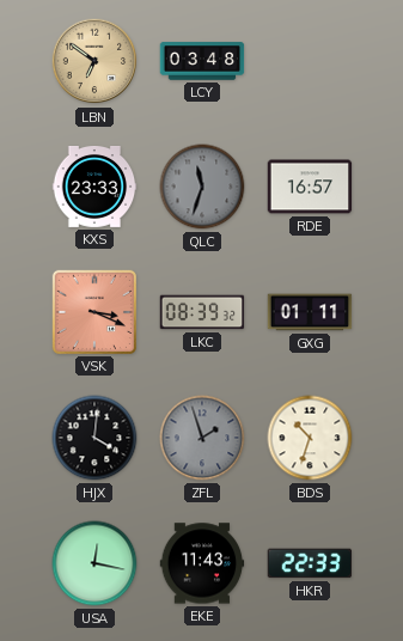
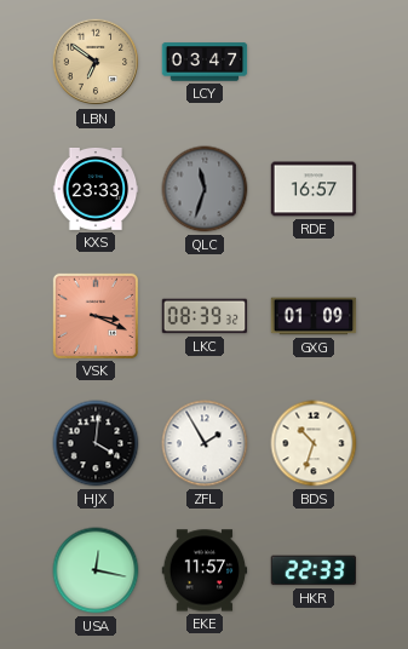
LCY: 03:48 -> 03:47
GXG: 01:11 -> 01:09
ZFL: 1:57 -> 1:55
ZFL dial: grey -> white
EKE: 11:43 -> 11:57
